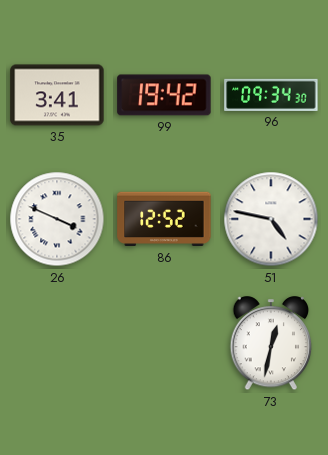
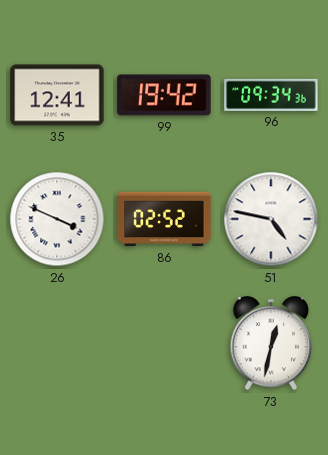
35: 3:41 -> 12:41
96: 09:34:30 -> 09:34:36
86: 12:52 -> 02:52
